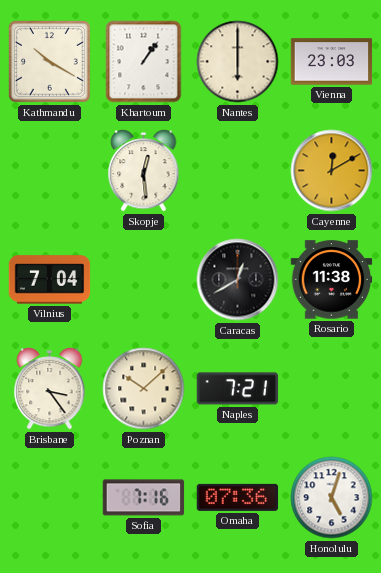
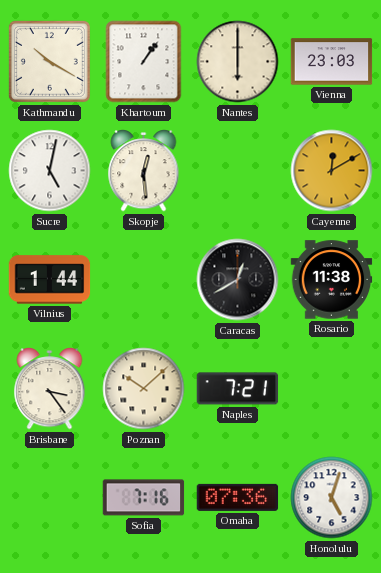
Sucre: none -> 5:02
Vilnius: 7:04 -> 1:44
